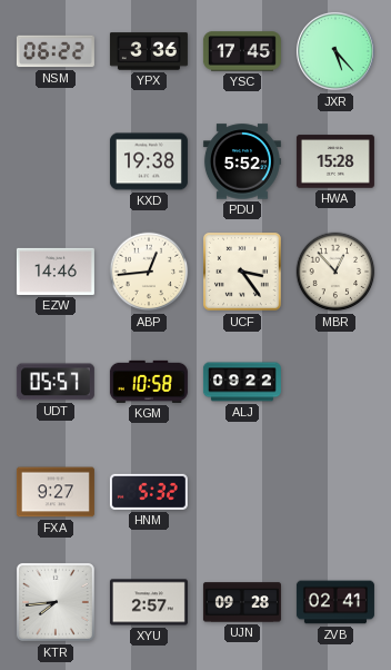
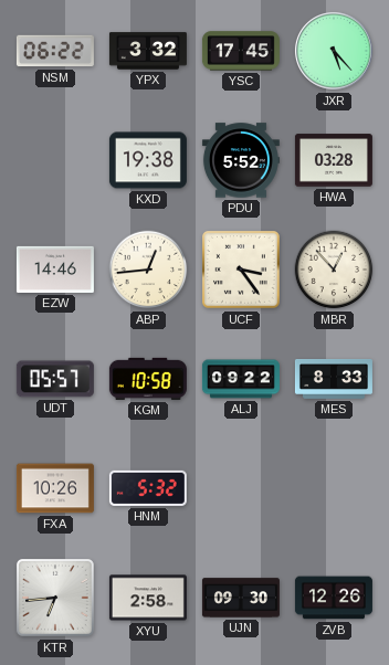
YPX: 3:36 -> 3:32
HWA: 15:28 -> 03:28
MES: none -> 8:33
FXA: 9:27 -> 10:26
KTR: 7:44 -> 6:44
XYU: 2:57 -> 2:58
UJN: 09:28 -> 09:30
ZVB: 02:41 -> 12:26
